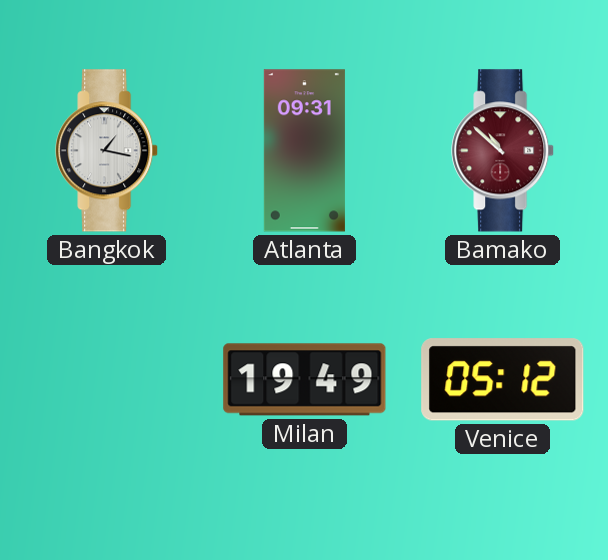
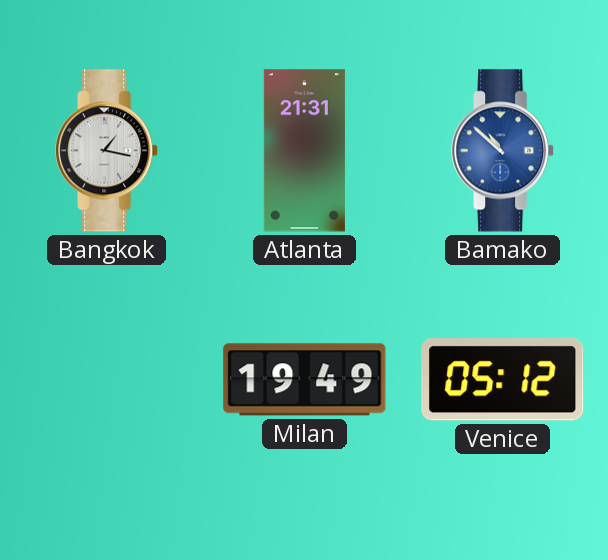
Atlanta: 09:31 -> 21:31
Bamako dial: burgundy -> blue
